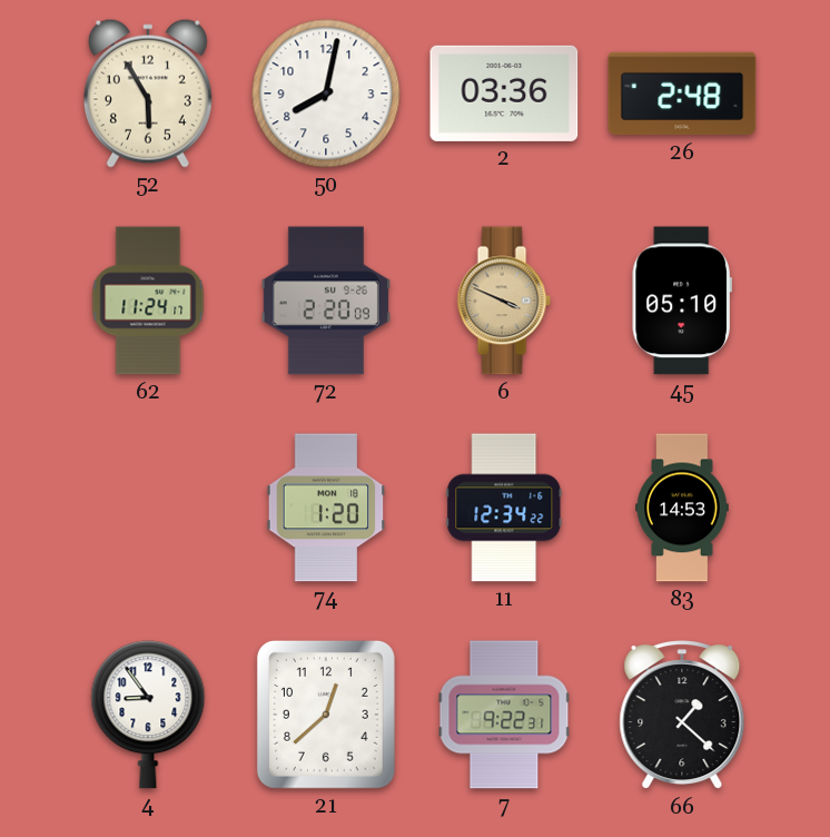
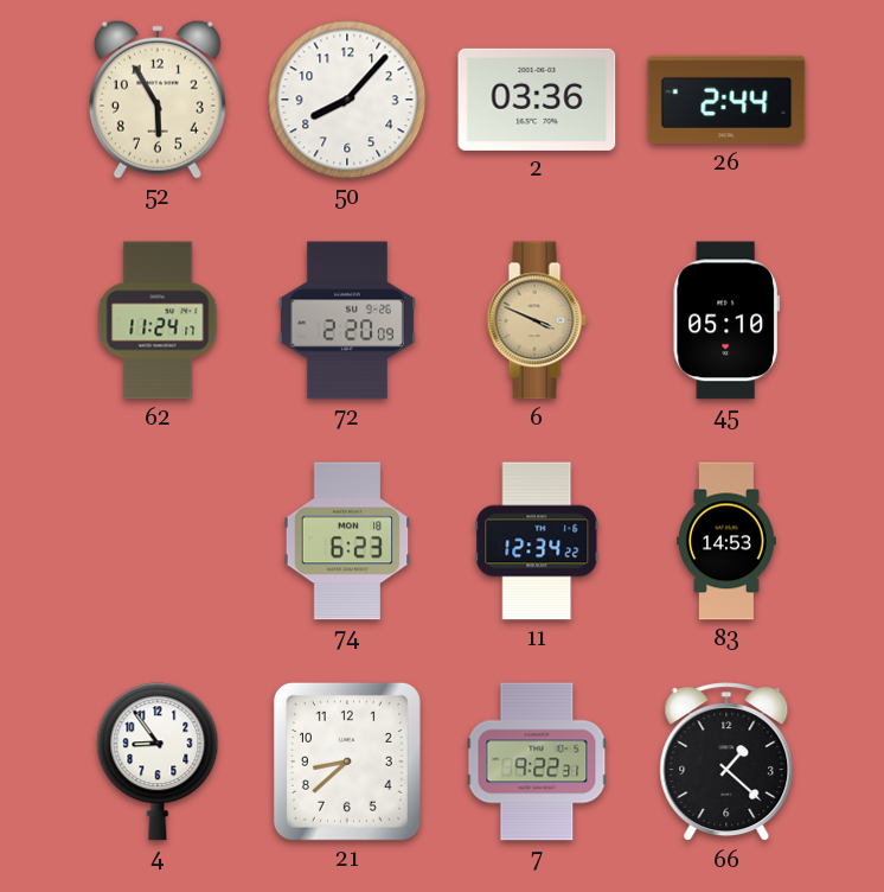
50: 8:02 -> 8:07
26: 2:48 -> 2:44
74: 1:20 -> 6:23
21: 12:38 -> 8:38
